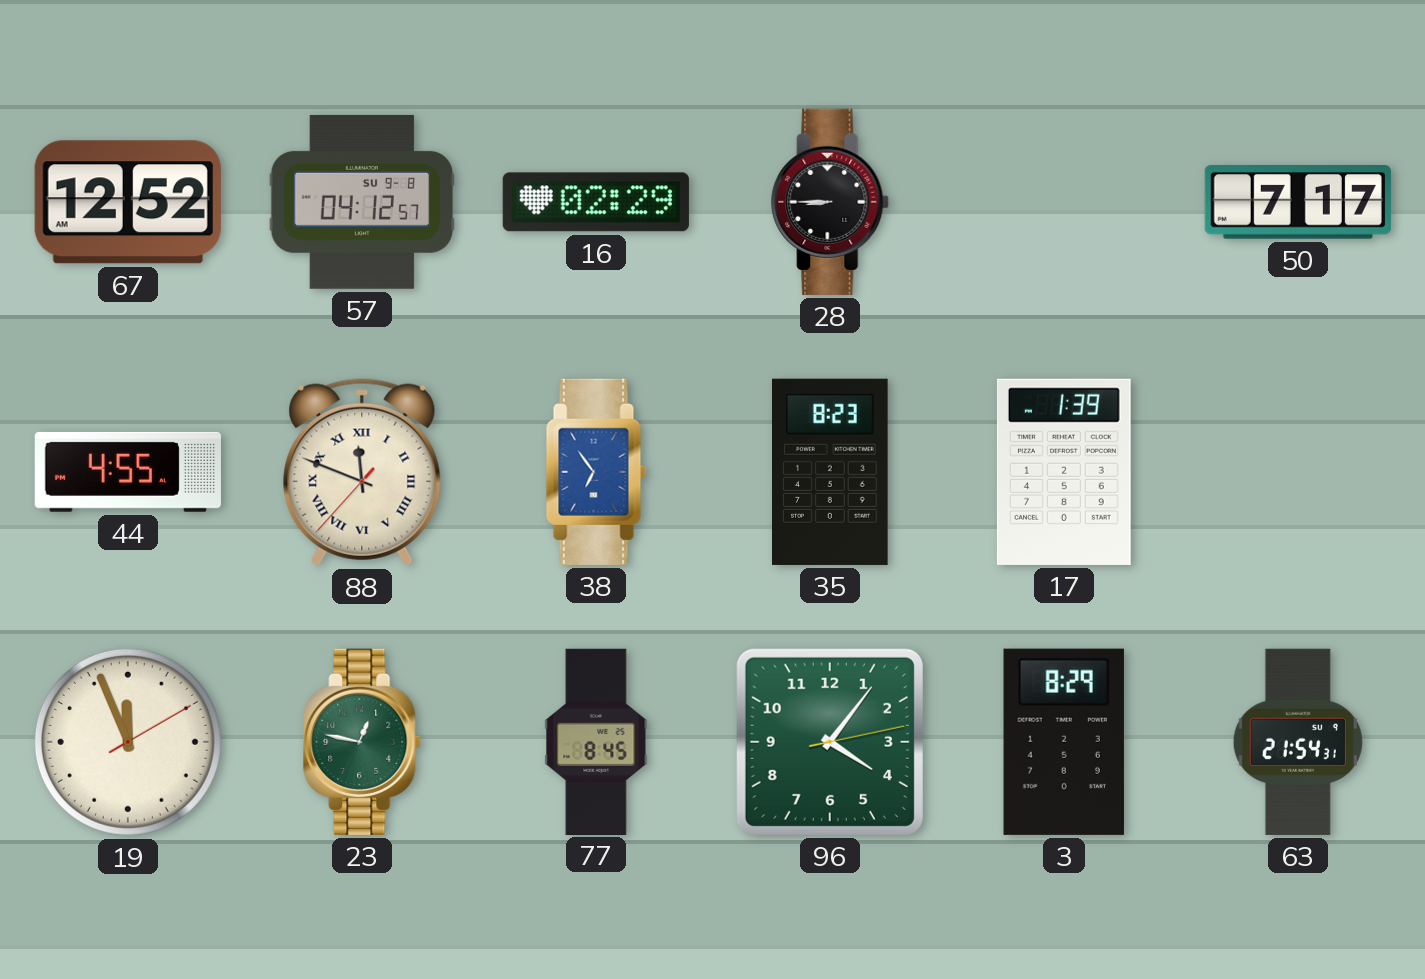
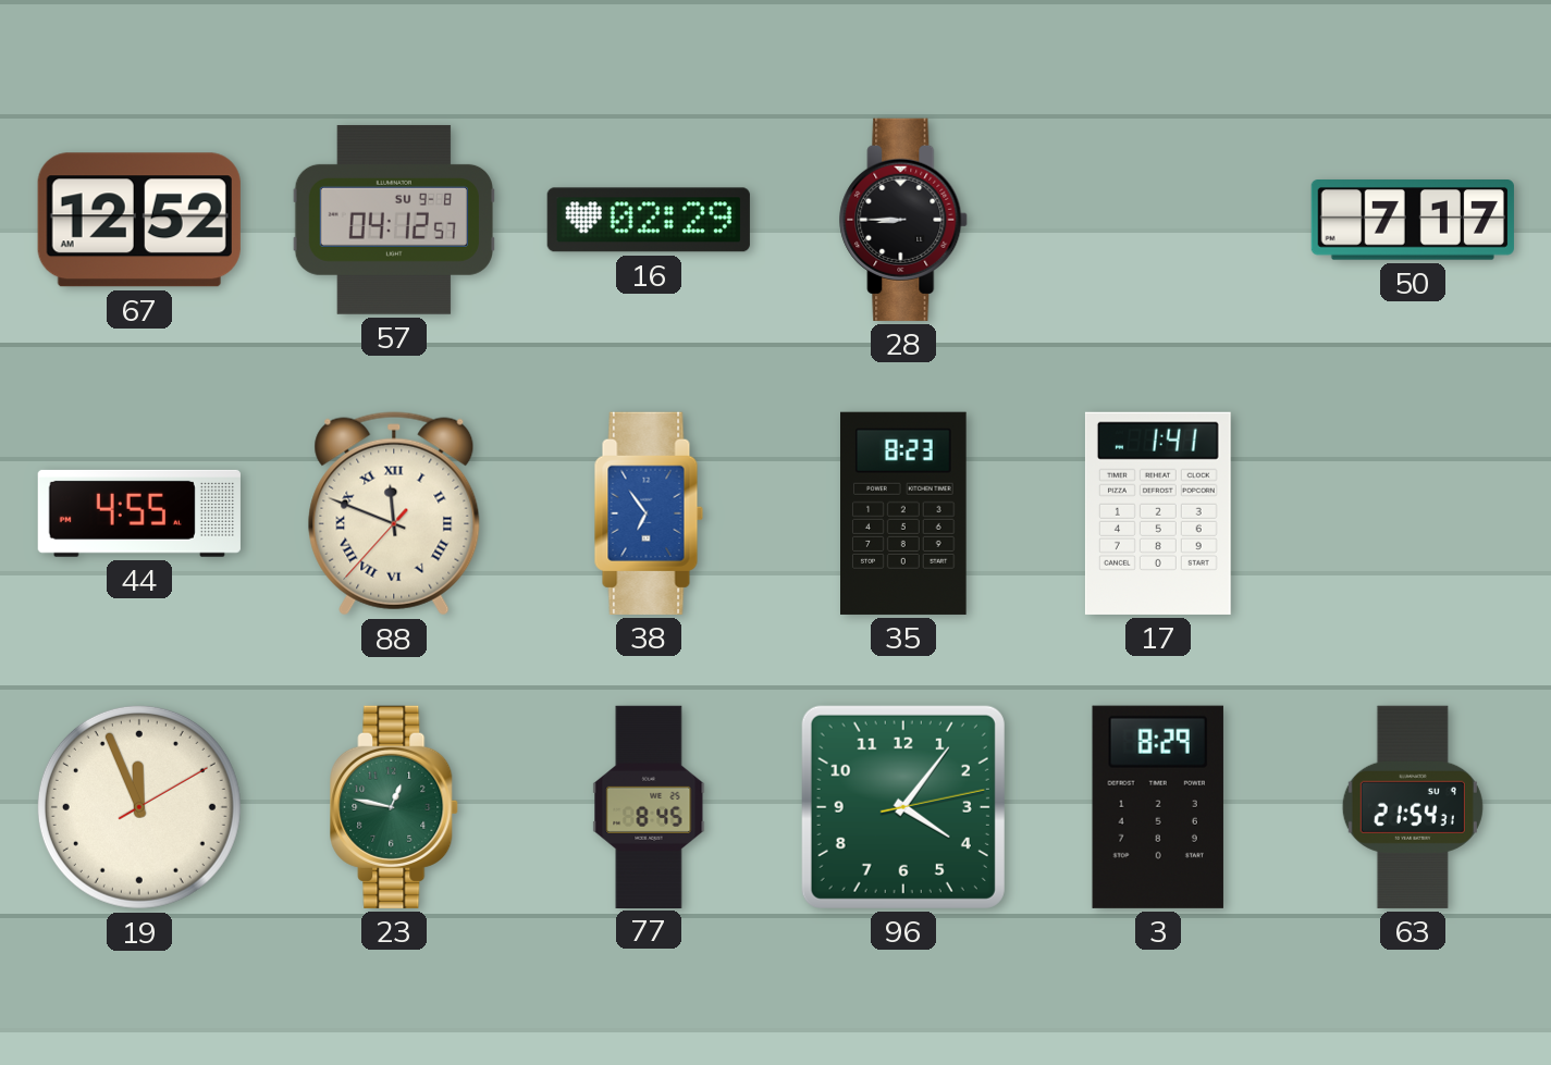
17: 1:39 -> 1:41
